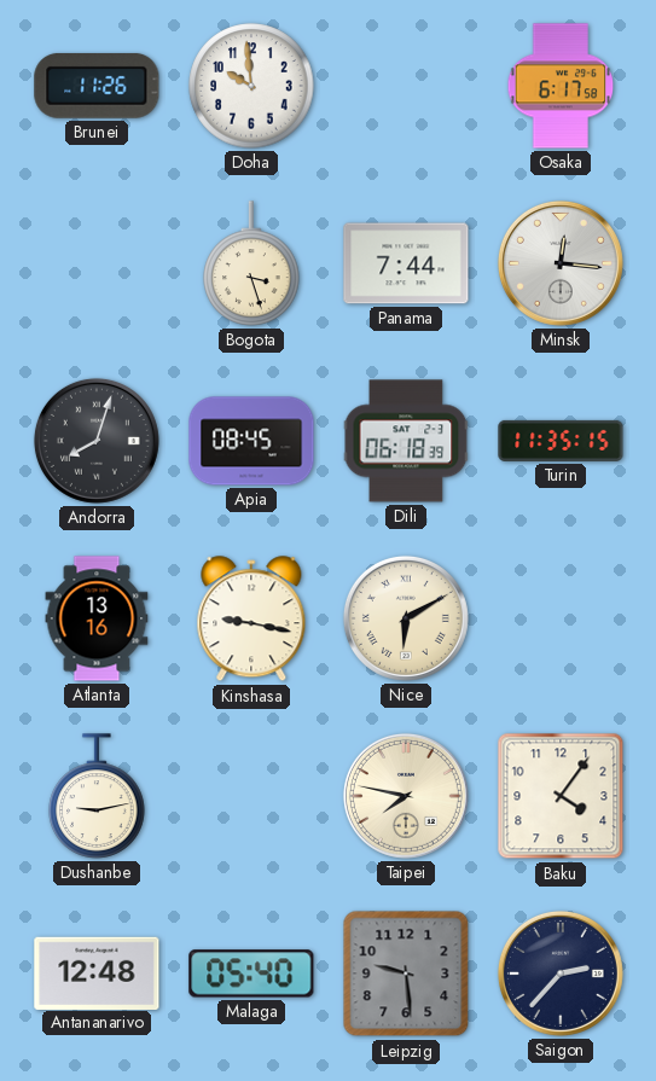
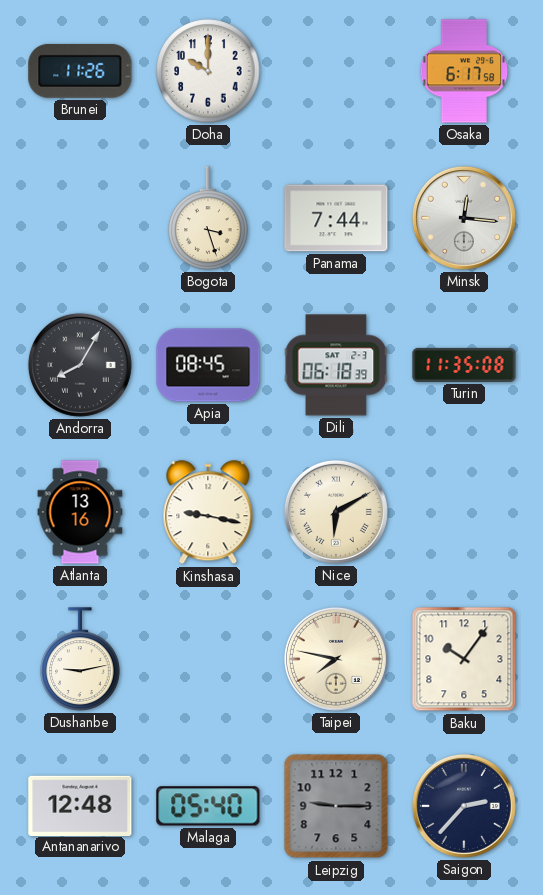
Doha: 9:59 -> 10:00
Andorra: 8:03 -> 8:05
Turin: 11:35:15 -> 11:35:08
Baku: 4:06 -> 10:06
Leipzig: 9:29 -> 9:15
